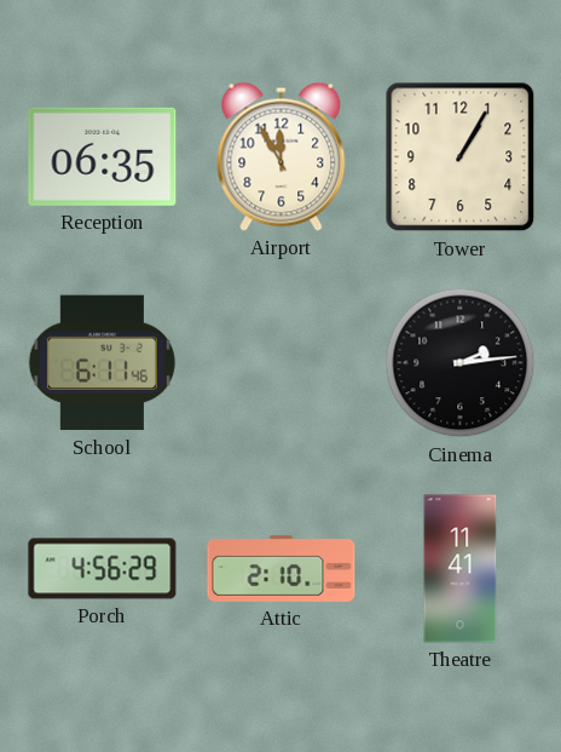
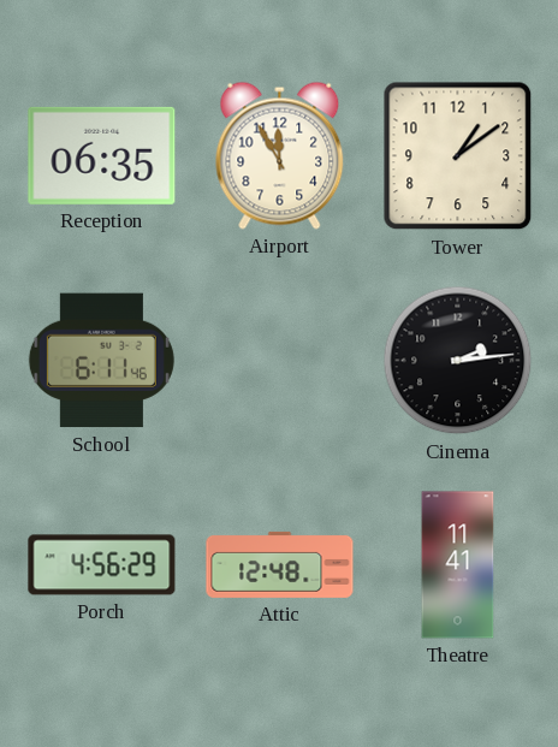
Tower: 1:05 -> 1:09
Attic: 2:10 -> 12:48
